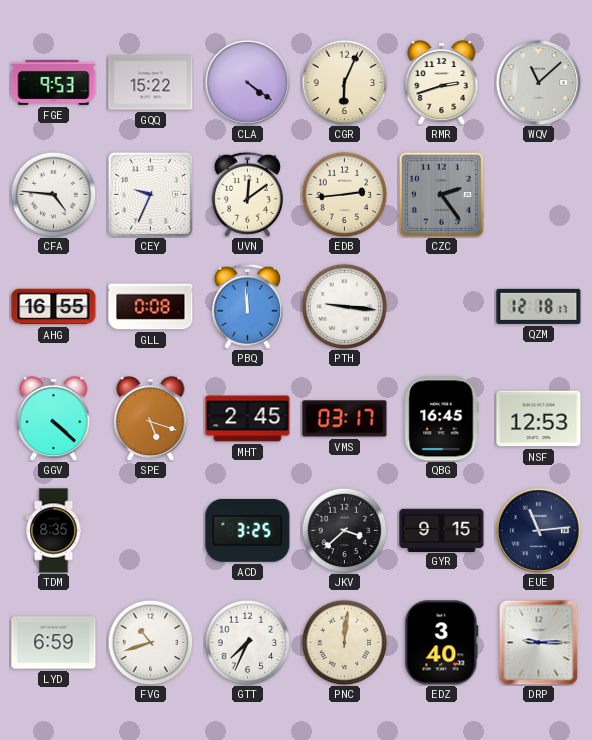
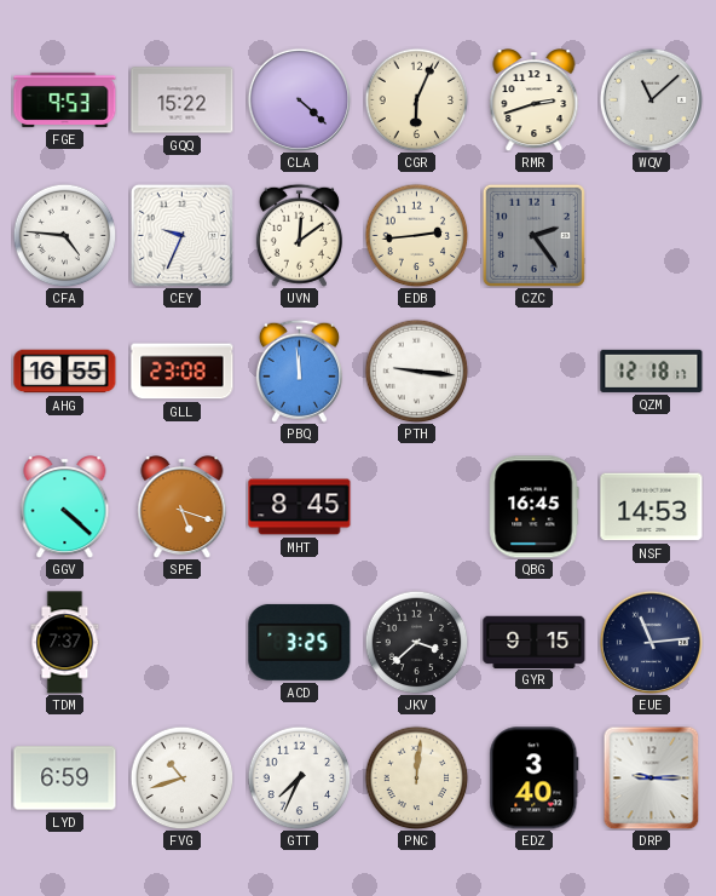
CLA: 4:21 -> 4:22
GLL: 0:08 -> 23:08
MHT: 2:45 -> 8:45
VMS: 03:17 -> none
NSF: 12:53 -> 14:53
TDM: 8:35 -> 7:37
